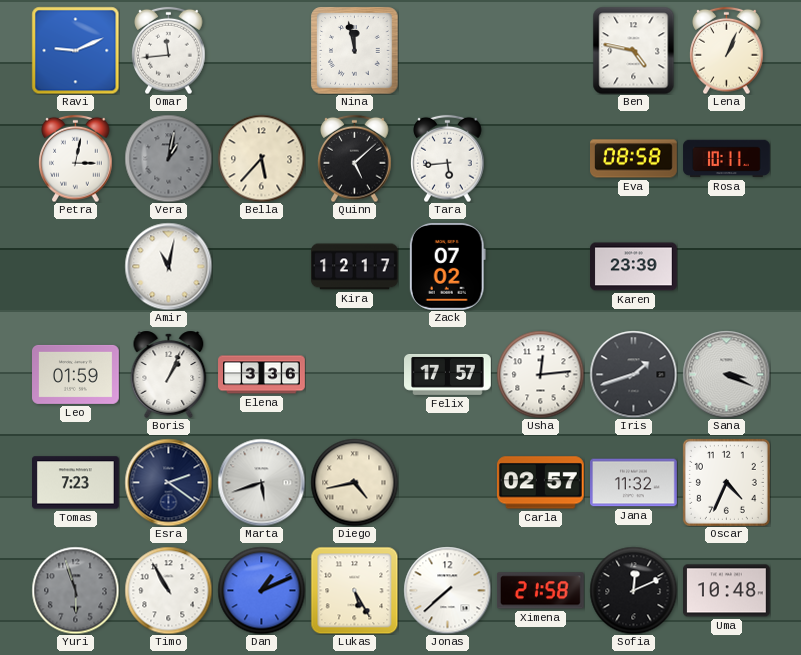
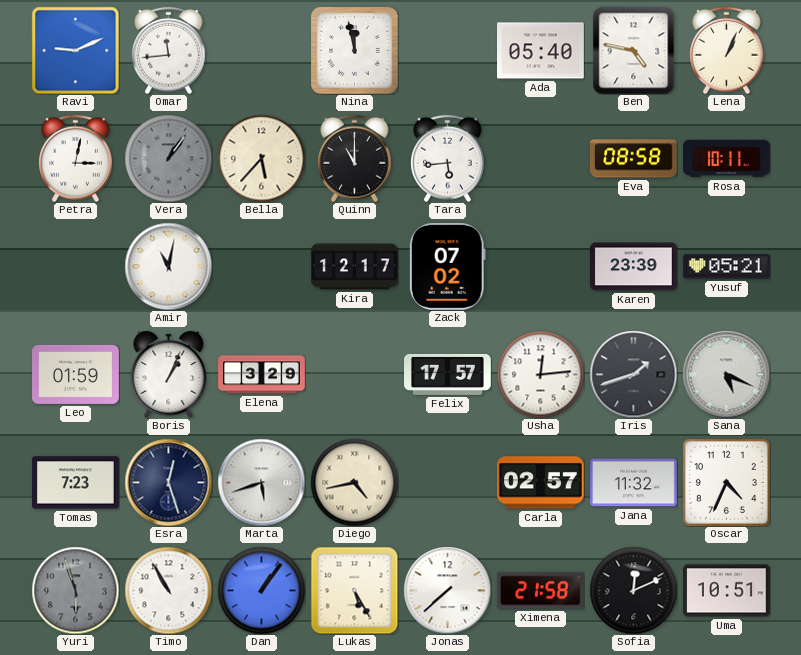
Ada: none -> 05:40
Vera: 1:02 -> 1:06
Quinn: 5:08 -> 11:00
Yusuf: none -> 05:21
Elena: 3:36 -> 3:29
Sana: 3:19 -> 5:19
Esra: 2:21 -> 12:27
Dan: 1:11 -> 1:06
Uma: 10:48 -> 10:51
